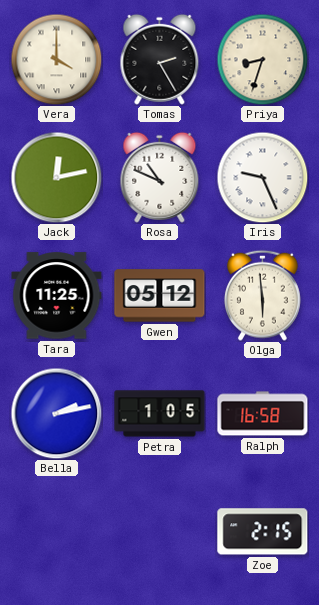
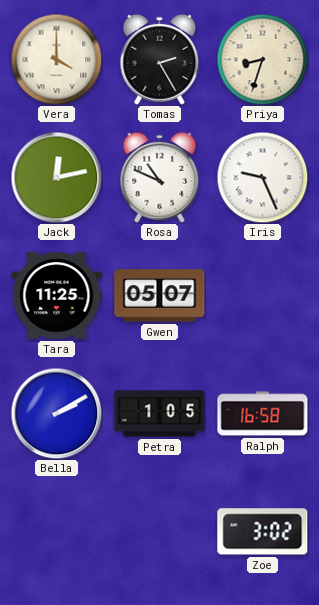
Gwen: 05:12 -> 05:07
Olga: 5:59 -> none
Bella: 2:13 -> 2:10
Zoe: 2:15 -> 3:02
